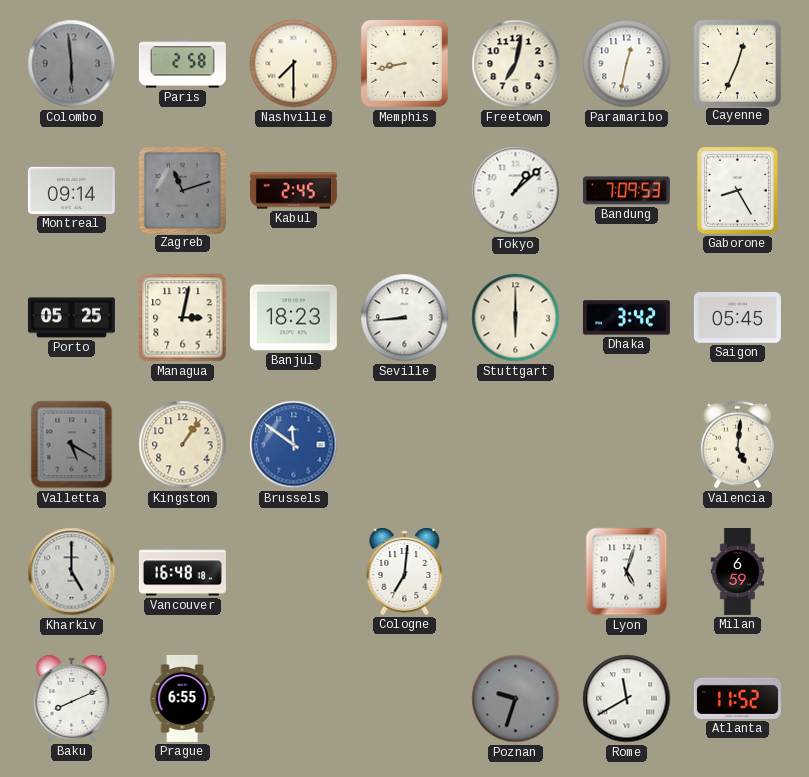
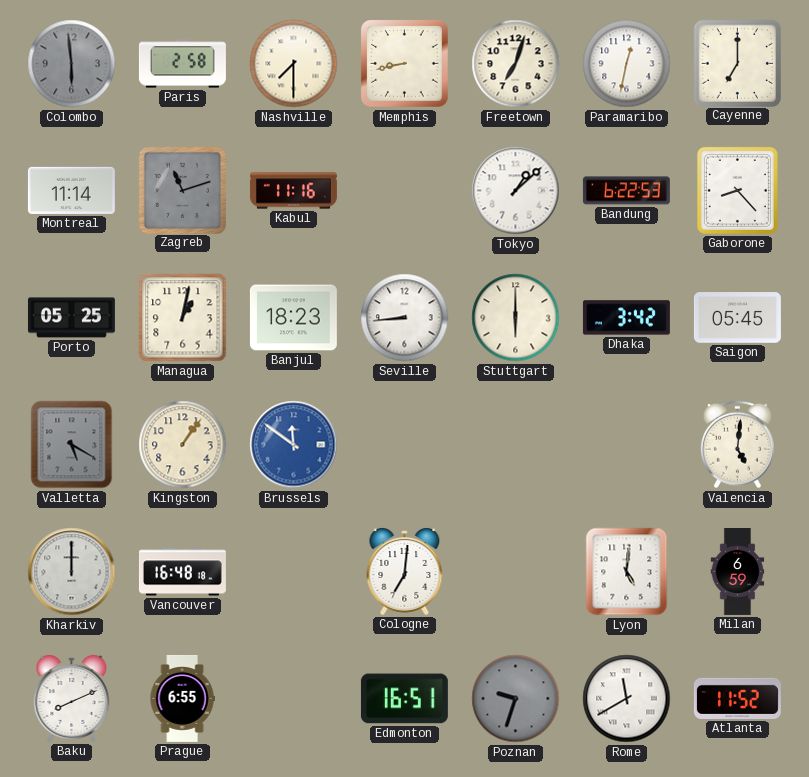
Freetown: 7:02 -> 7:03
Cayenne: 12:34 -> 7:00
Montreal: 09:14 -> 11:14
Kabul: 2:45 -> 11:16
Bandung: 7:09 -> 6:22
Gaborone: 8:25 -> 8:23
Managua: 3:02 -> 1:02
Kharkiv: 5:00 -> 12:00
Lyon: 5:03 -> 5:01
Edmonton: none -> 16:51
